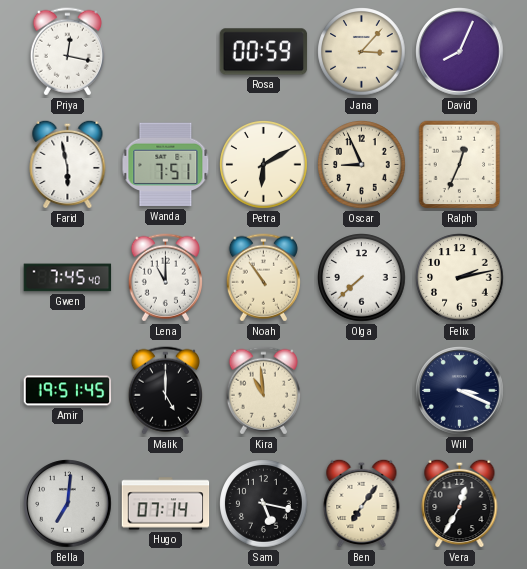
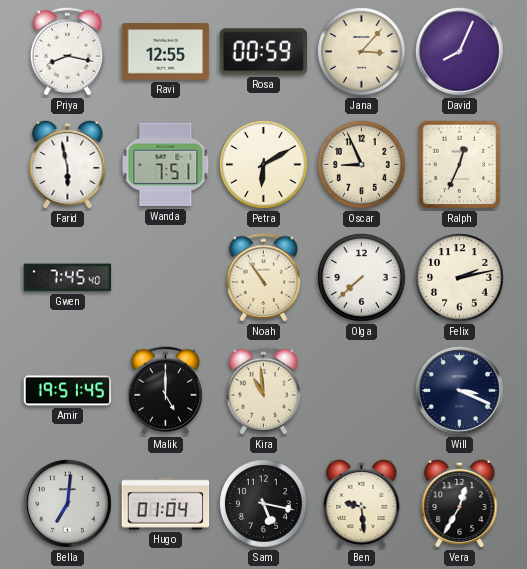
Priya: 12:17 -> 8:17
Ravi: none -> 12:55
Lena: 11:00 -> none
Hugo: 07:14 -> 01:04
Ben: 7:06 -> 9:29
